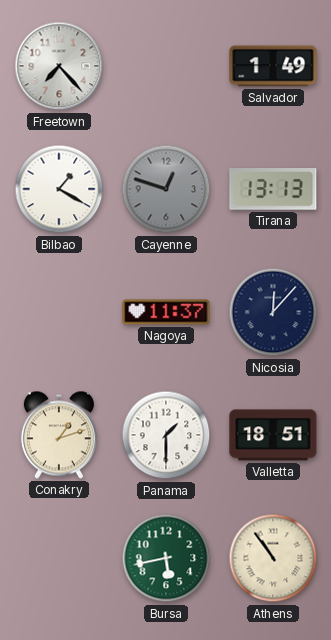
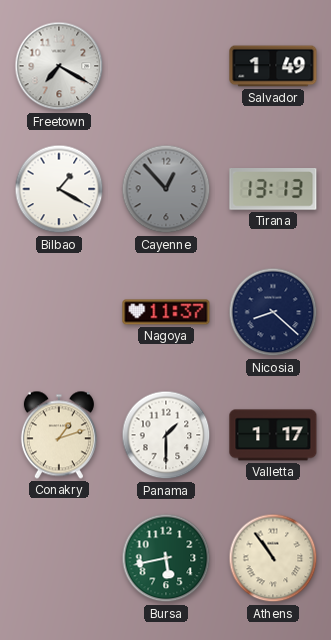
Freetown: 7:23 -> 7:20
Cayenne: 12:48 -> 12:53
Nicosia: 12:07 -> 8:22
Valletta: 18:51 -> 1:17
